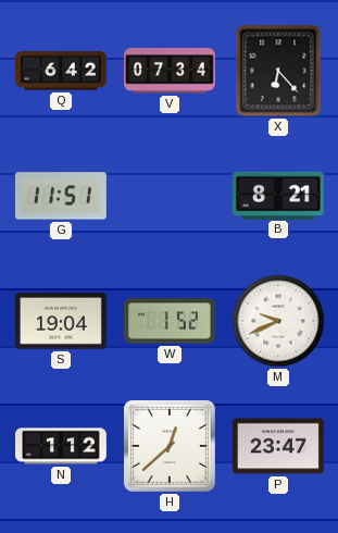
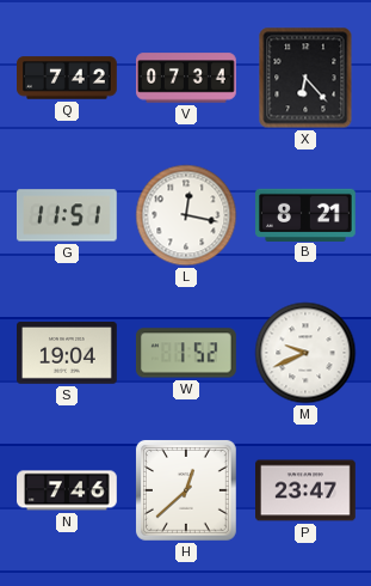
Q: 6:42 -> 7:42
L: none -> 12:17
N: 1:12 -> 7:46
